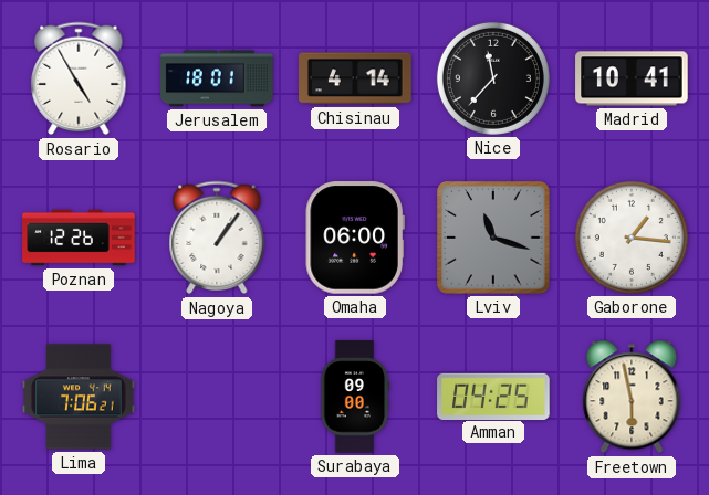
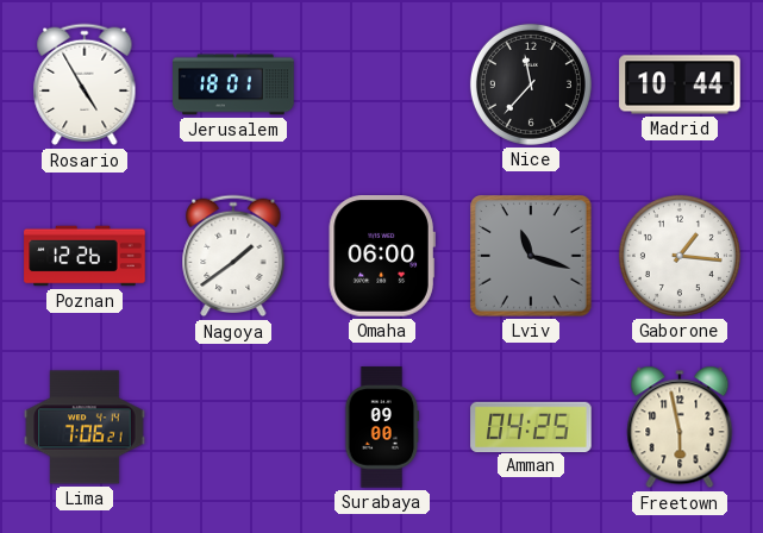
Chisinau: 4:14 -> none
Madrid: 10:41 -> 10:44
Nagoya: 1:06 -> 1:39
